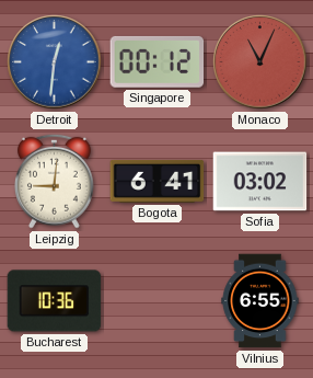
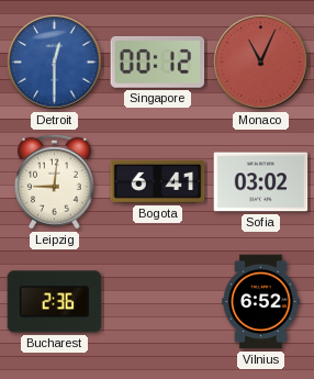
Detroit: 12:31 -> 12:30
Bucharest: 10:36 -> 2:36
Vilnius: 6:55 -> 6:52
